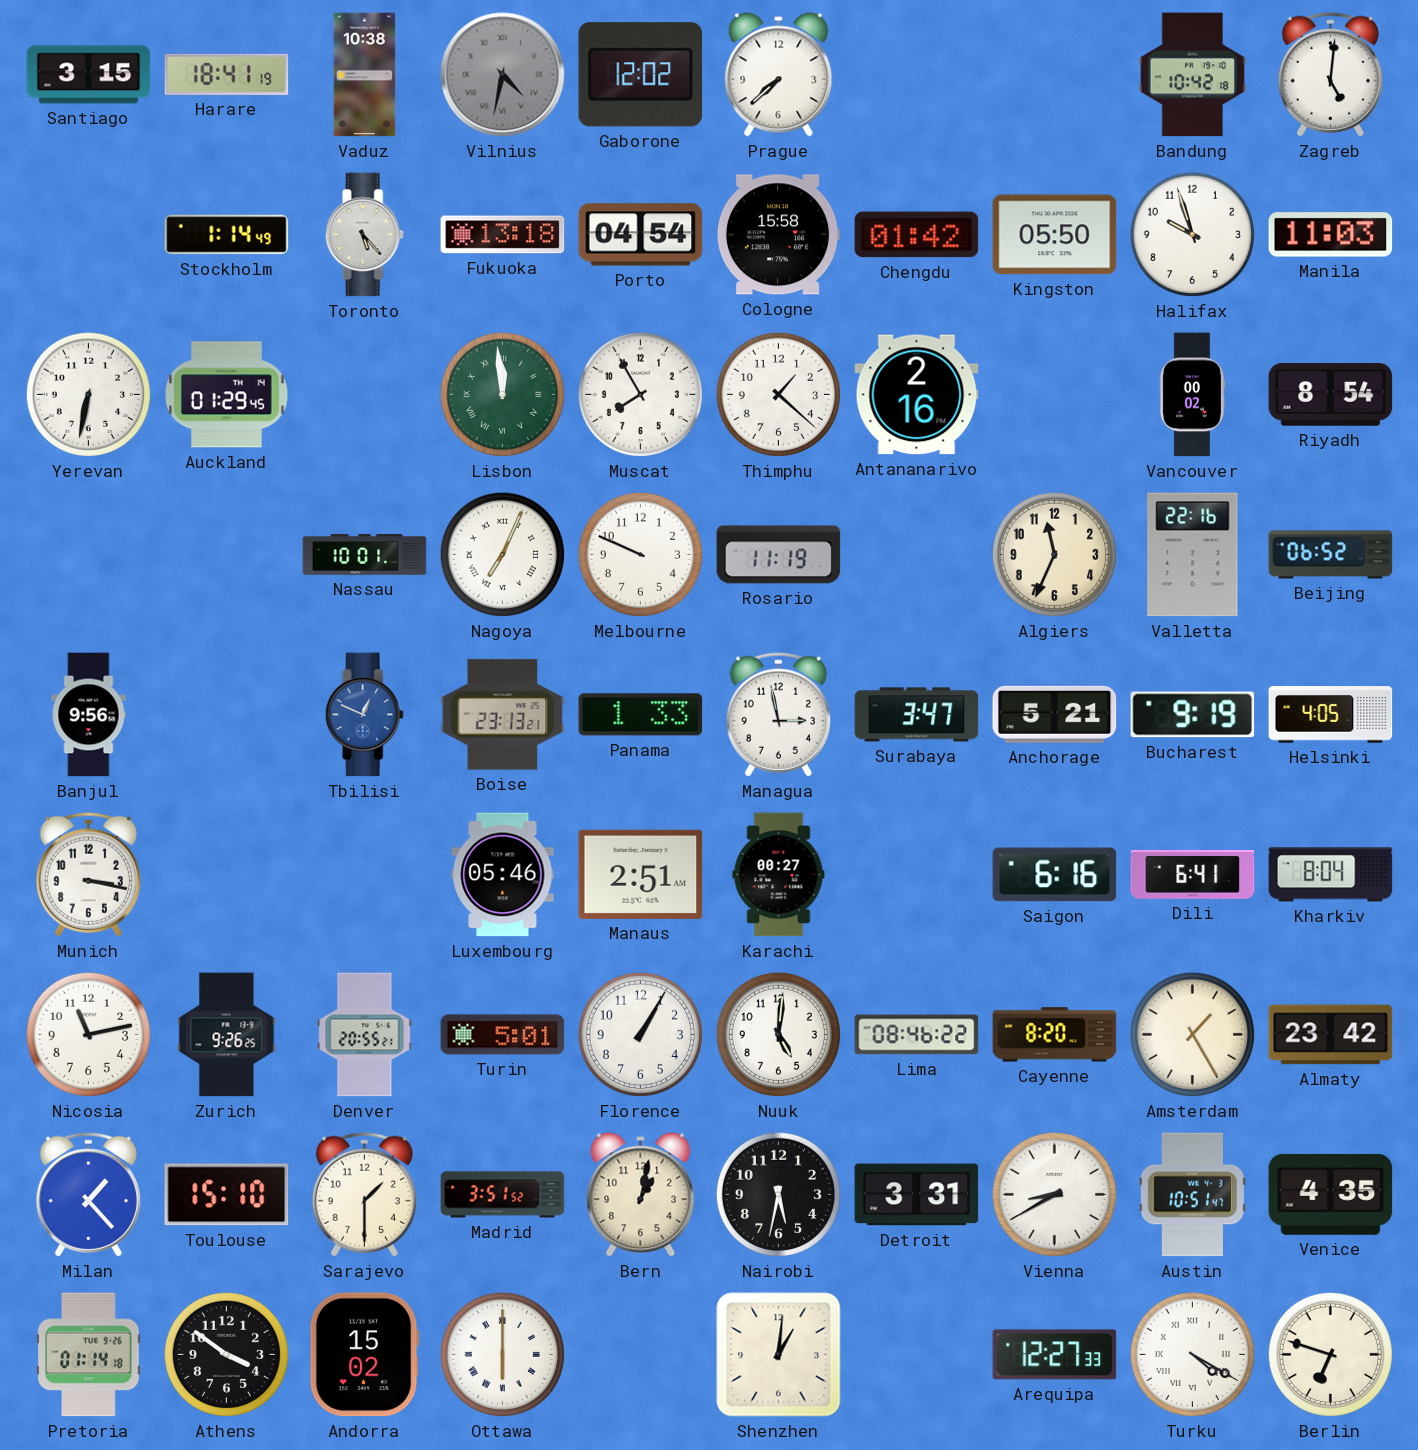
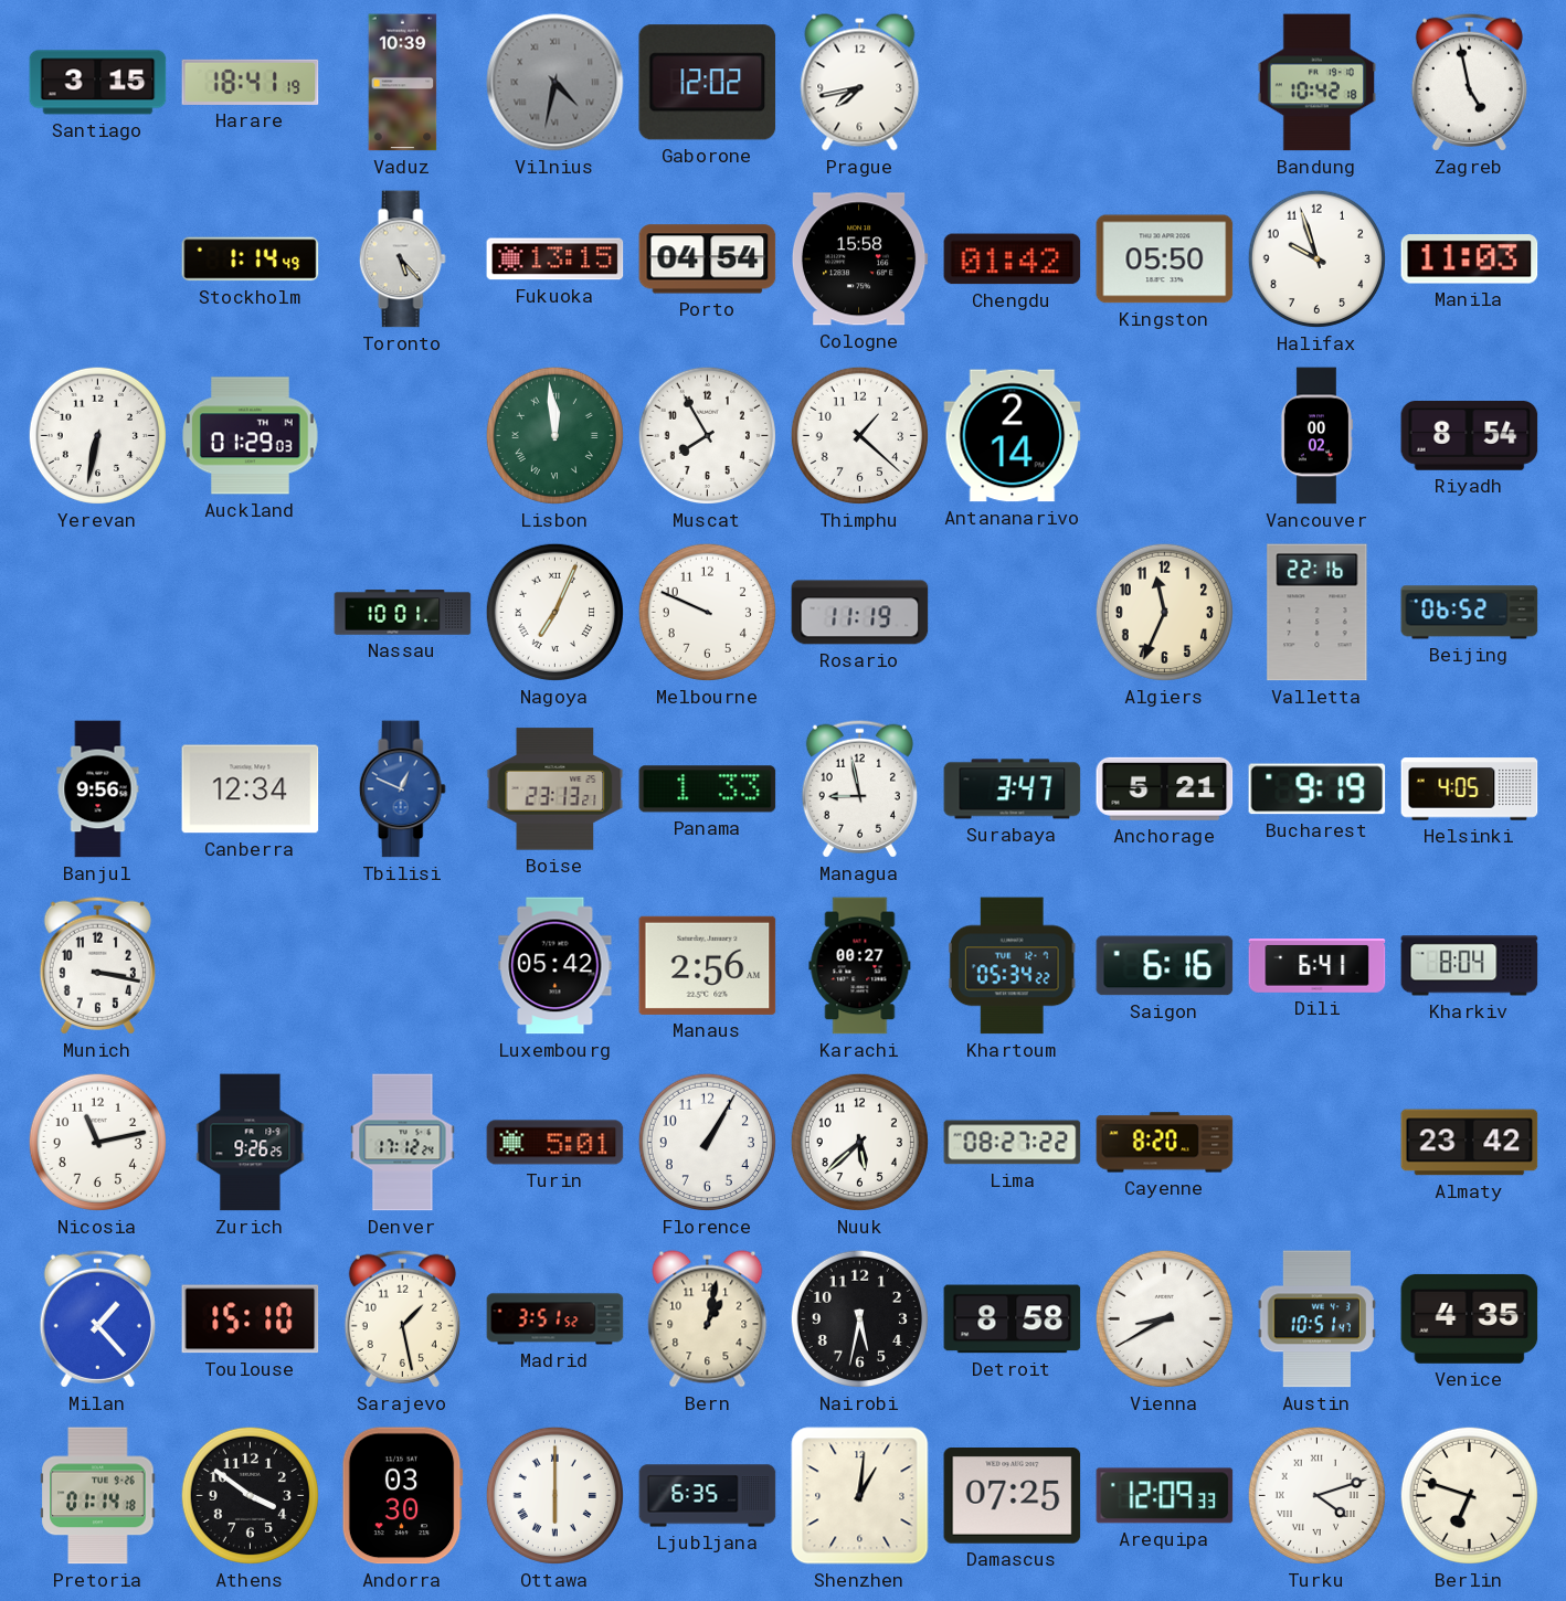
Vaduz: 10:38 -> 10:39
Prague: 7:38 -> 7:43
Zagreb: 5:01 -> 4:58
Fukuoka: 13:18 -> 13:15
Auckland: 01:29:45 -> 01:29:03
Antananarivo: 2:16 -> 2:14
Canberra: none -> 12:34
Managua: 2:58 -> 8:58
Luxembourg: 05:46 -> 05:42
Manaus: 2:51 -> 2:56
Khartoum: none -> 05:34
Denver: 20:55 -> 17:12
Nuuk: 5:01 -> 5:38
Lima: 08:46 -> 08:27
Amsterdam: 1:25 -> none
Sarajevo: 1:30 -> 1:28
Detroit: 3:31 -> 8:58
Andorra: 15:02 -> 03:30
Ljubljana: none -> 6:35
Damascus: none -> 07:25
Arequipa: 12:27 -> 12:09
Turku: 4:20 -> 4:12
